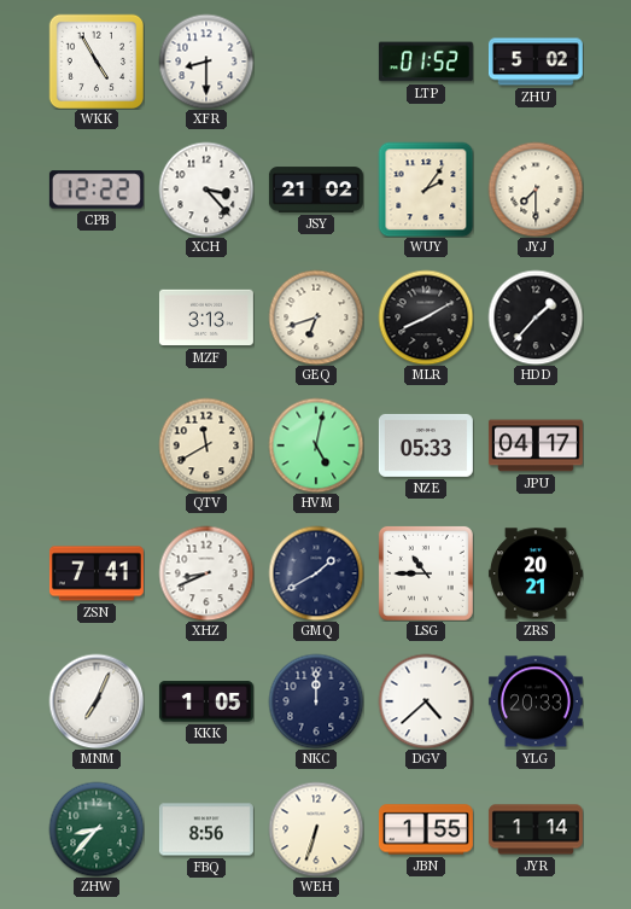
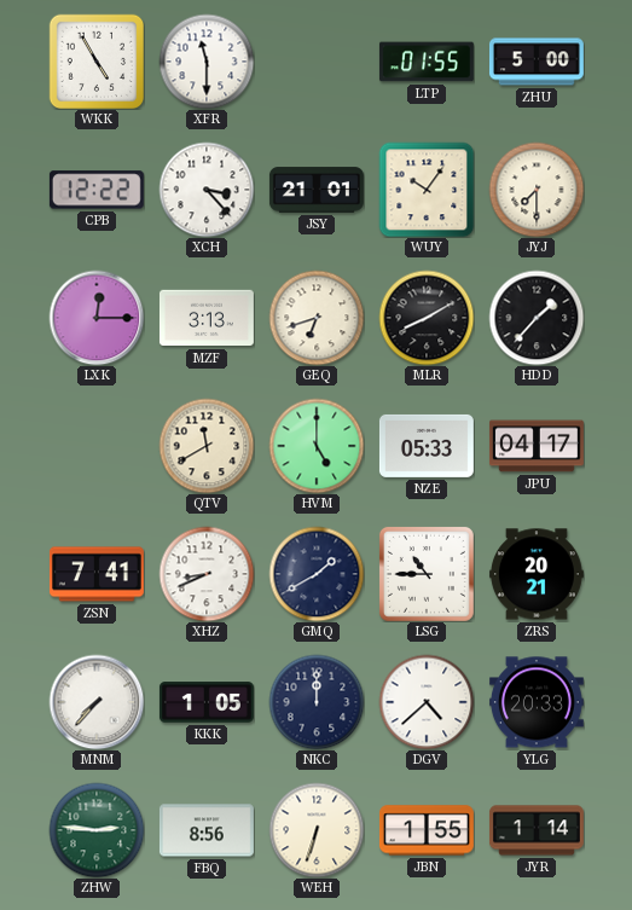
XFR: 8:30 -> 11:30
LTP: 01:52 -> 01:55
ZHU: 5:02 -> 5:00
JSY: 21:02 -> 21:01
WUY: 2:06 -> 10:06
LXK: none -> 12:15
HVM: 5:02 -> 5:00
MNM: 7:04 -> 7:37
ZHW: 8:37 -> 2:46
